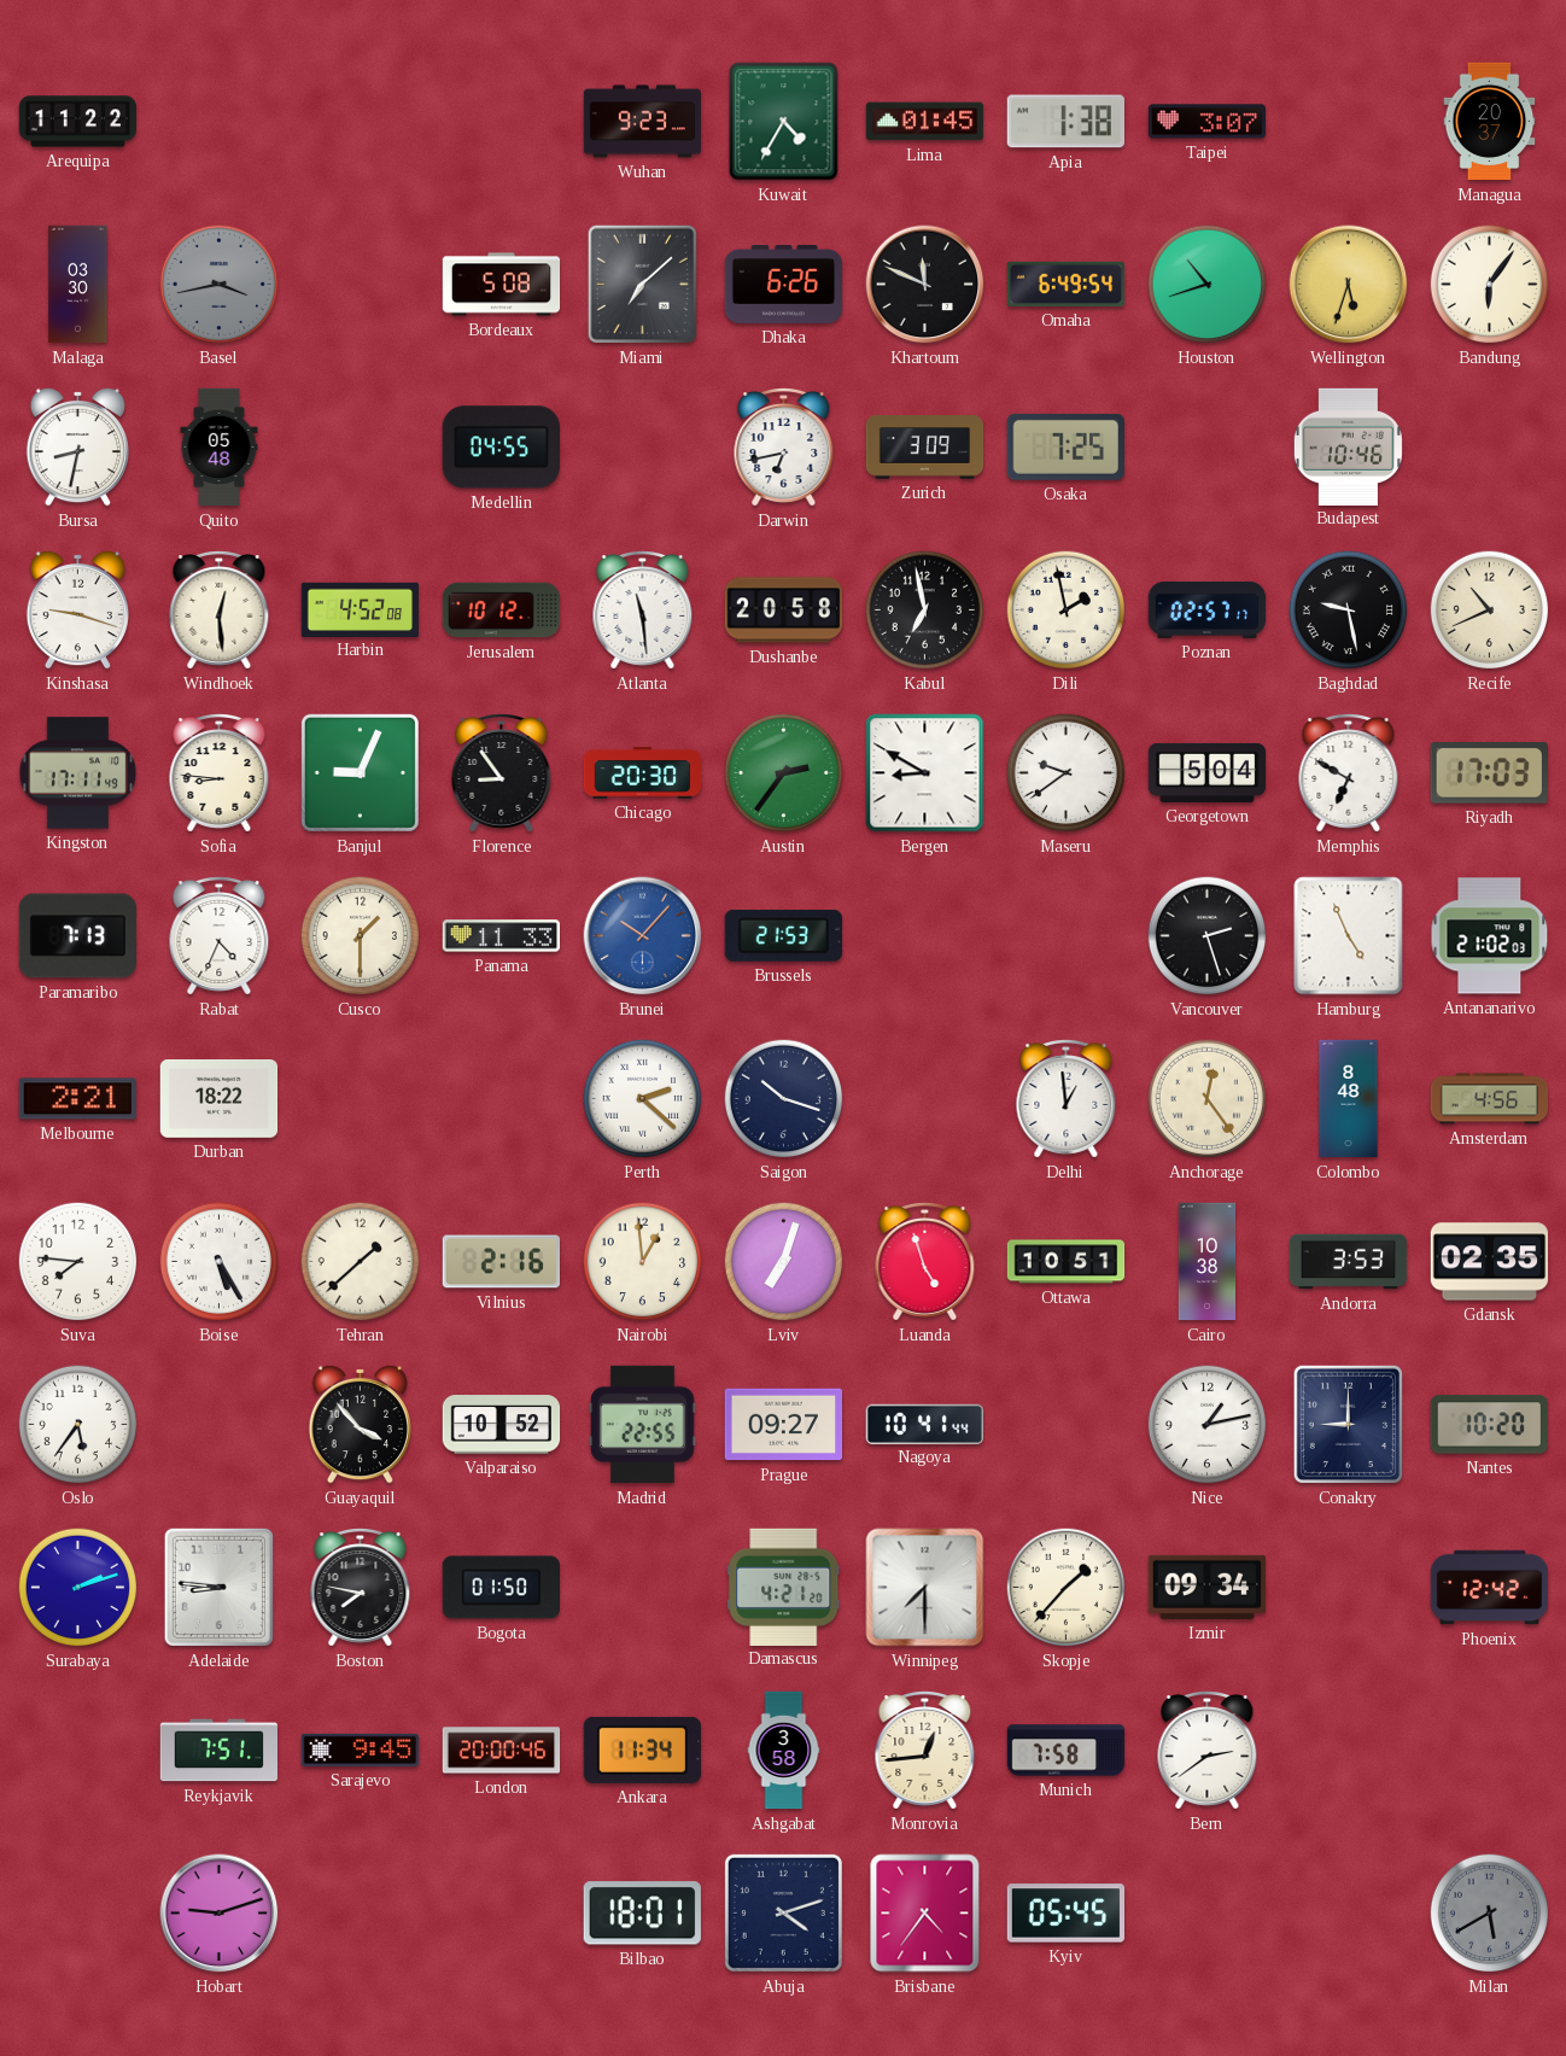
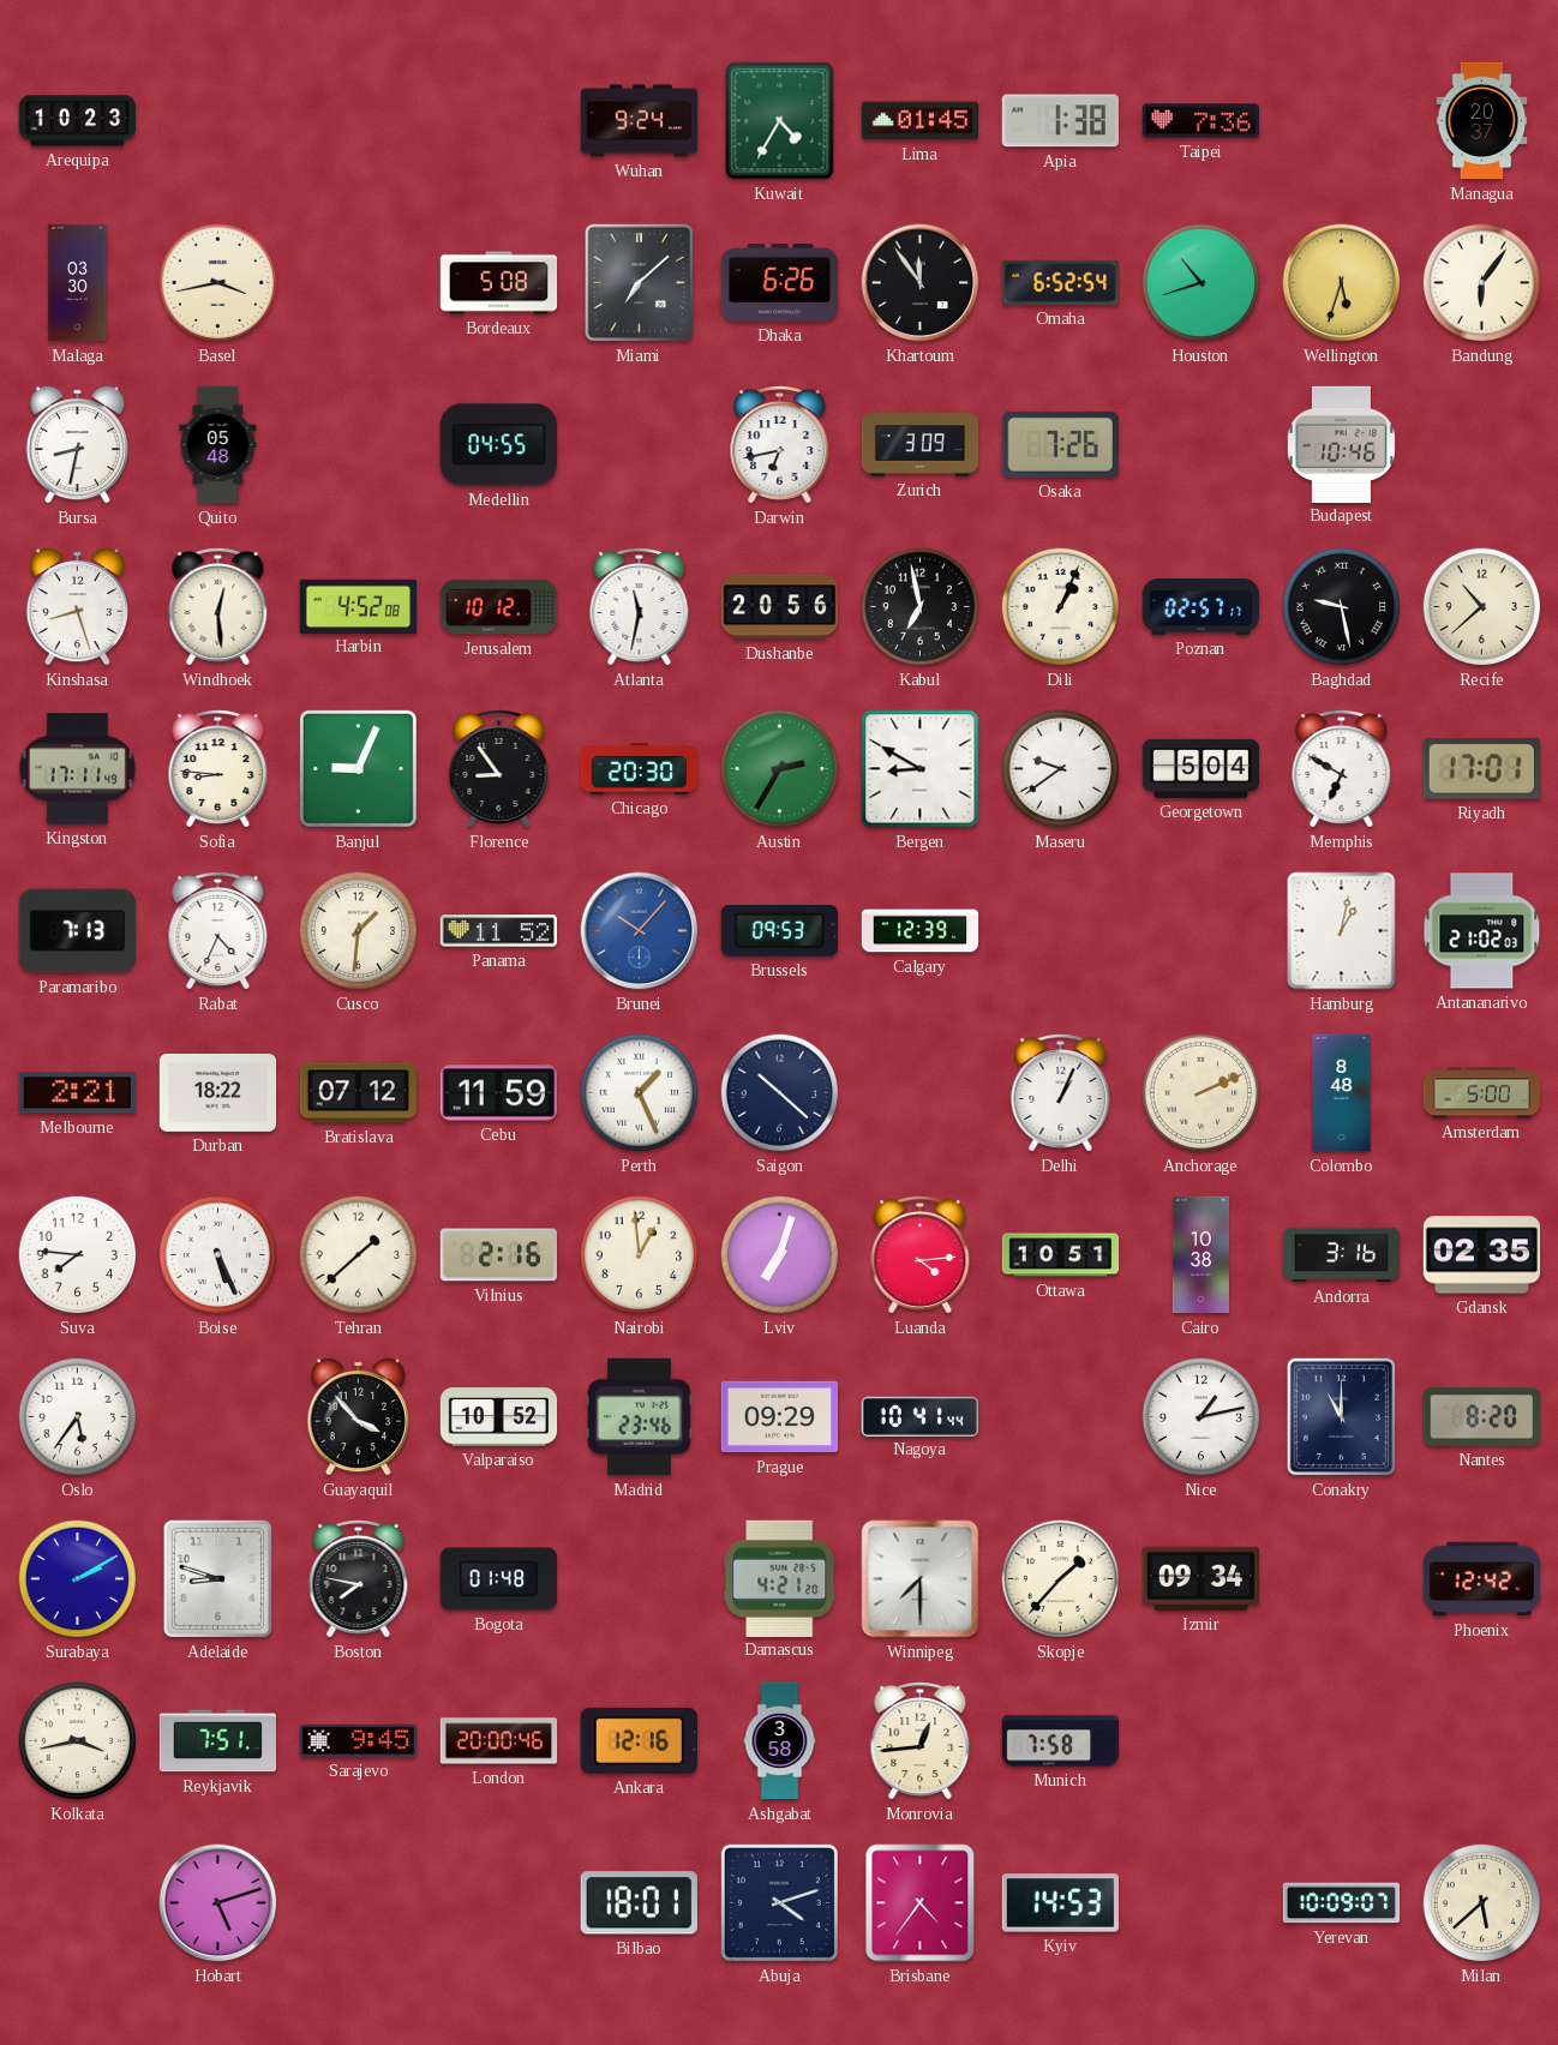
Arequipa: 11:22 -> 10:23
Wuhan: 9:23 -> 9:24
Taipei: 3:07 -> 7:36
Basel dial: grey -> cream
Khartoum: 11:49 -> 11:54
Omaha: 6:49 -> 6:52
Osaka: 7:25 -> 7:26
Kinshasa: 9:18 -> 8:27
Atlanta: 11:29 -> 11:32
Dushanbe: 20:58 -> 20:56
Dili: 1:58 -> 1:04
Recife: 10:41 -> 10:38
Austin: 2:36 -> 2:35
Riyadh: 17:03 -> 17:01
Cusco: 1:30 -> 1:31
Panama: 11:33 -> 11:52
Brussels: 21:53 -> 09:53
Calgary: none -> 12:39
Vancouver: 2:27 -> none
Hamburg: 4:56 -> 1:02
Bratislava: none -> 07:12
Cebu: none -> 11:59
Perth: 2:22 -> 1:26
Saigon: 10:18 -> 10:22
Delhi: 12:59 -> 1:04
Anchorage: 12:24 -> 2:11
Amsterdam: 4:56 -> 5:00
Boise: 5:25 -> 5:26
Luanda: 4:57 -> 4:14
Andorra: 3:53 -> 3:16
Madrid: 22:55 -> 23:46
Prague: 09:27 -> 09:29
Conakry: 9:00 -> 11:00
Nantes: 10:20 -> 8:20
Surabaya: 2:12 -> 2:10
Adelaide: 8:46 -> 8:48
Bogota: 01:50 -> 01:48
Kolkata: none -> 3:43
Ankara: 11:34 -> 12:16
Bern: 2:39 -> none
Hobart: 9:12 -> 5:12
Kyiv: 05:45 -> 14:53
Yerevan: none -> 10:09
Milan: 5:40 -> 5:38
Milan dial: grey -> cream
